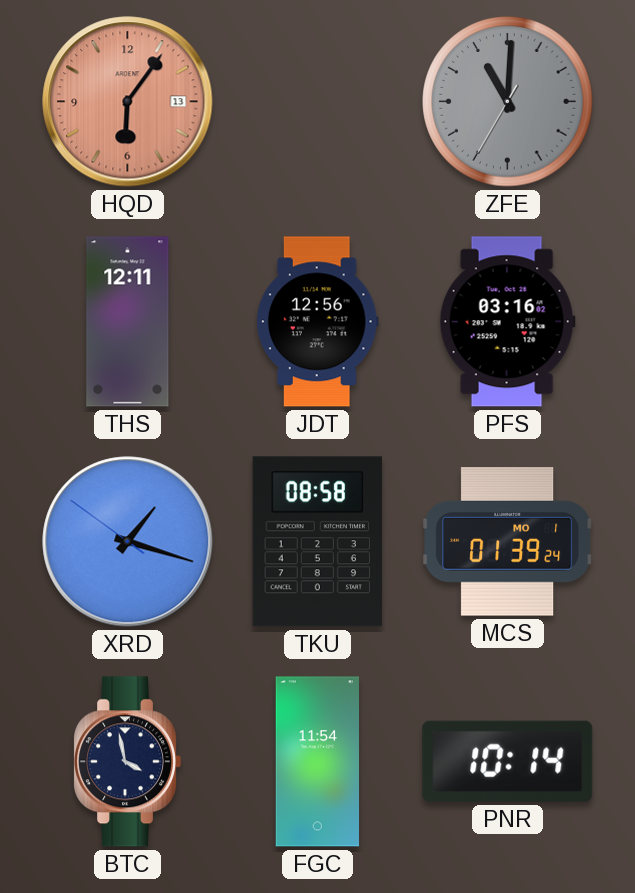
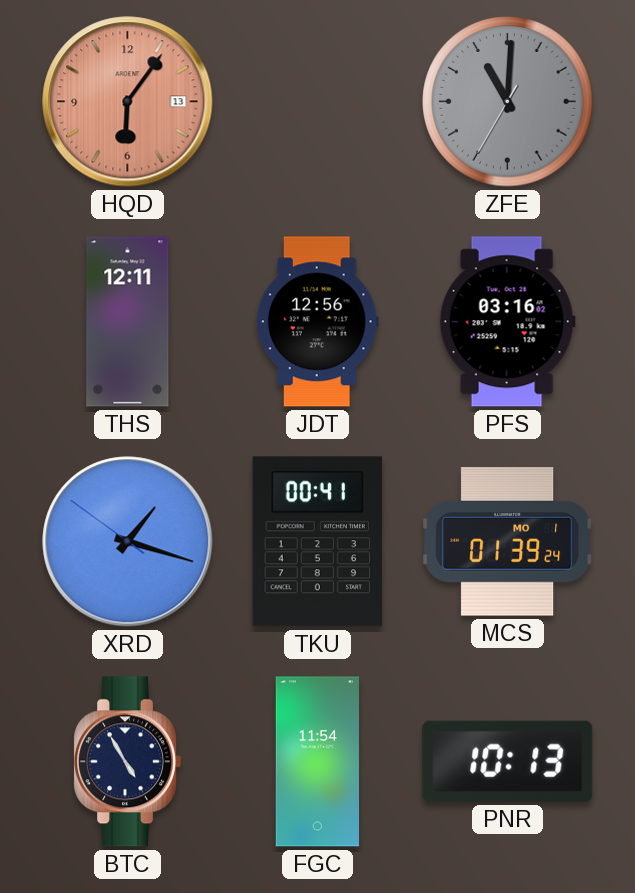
TKU: 08:58 -> 00:41
BTC: 3:58 -> 4:55
PNR: 10:14 -> 10:13
